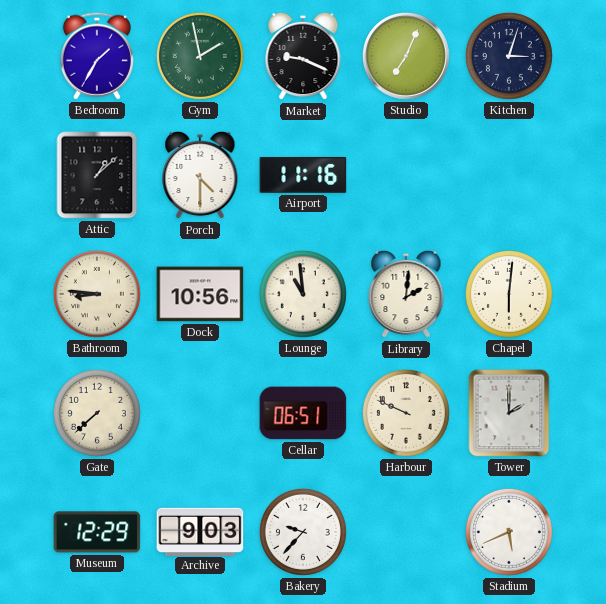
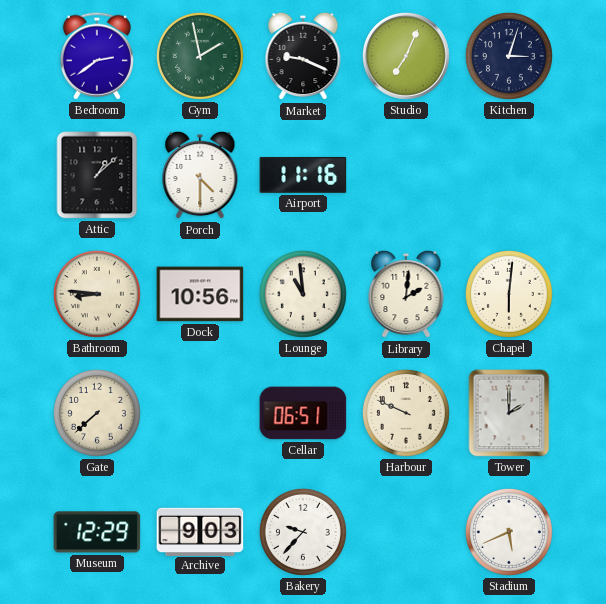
Bedroom: 1:35 -> 2:39
